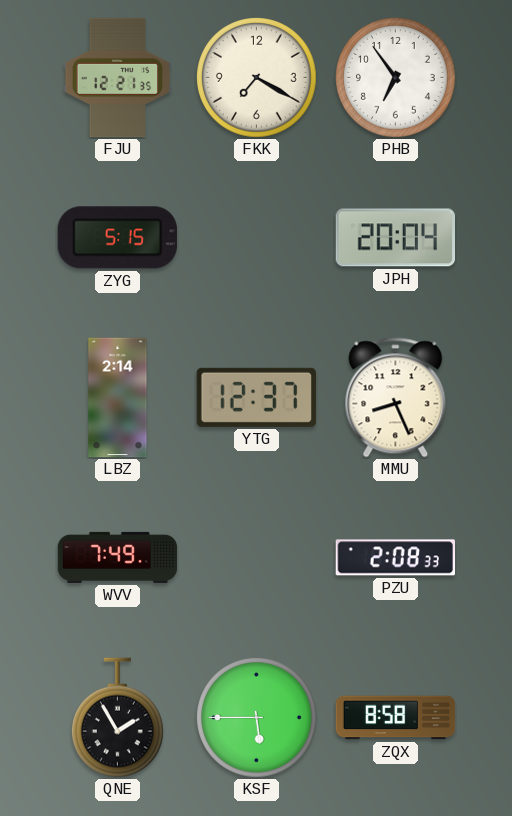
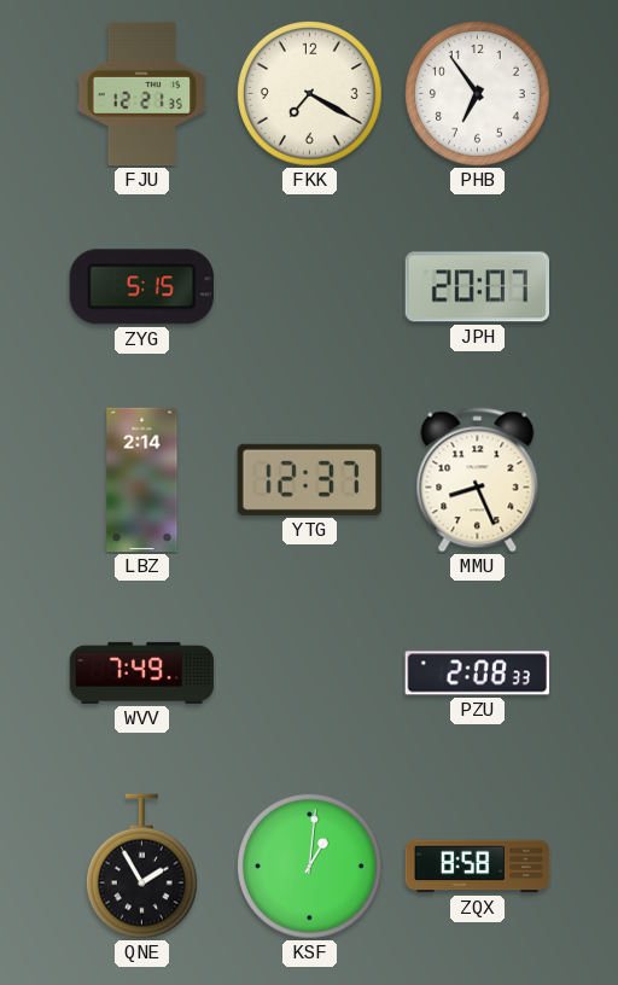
JPH: 20:04 -> 20:07
KSF: 5:45 -> 1:01
